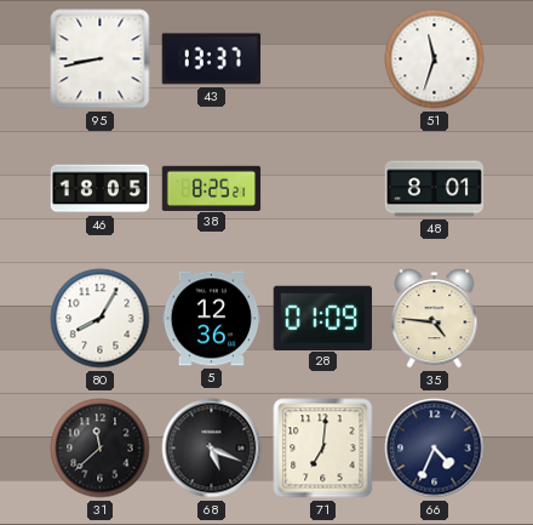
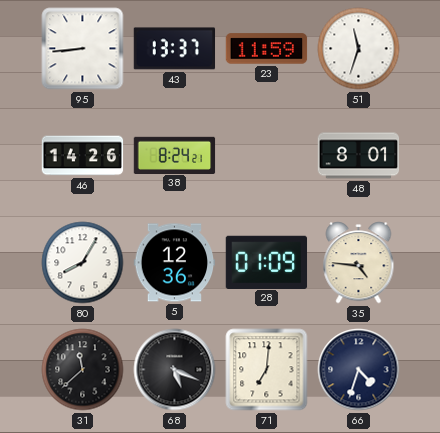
95: 8:43 -> 8:44
23: none -> 11:59
46: 18:05 -> 14:26
38: 8:25 -> 8:24
66: 4:34 -> 4:33
